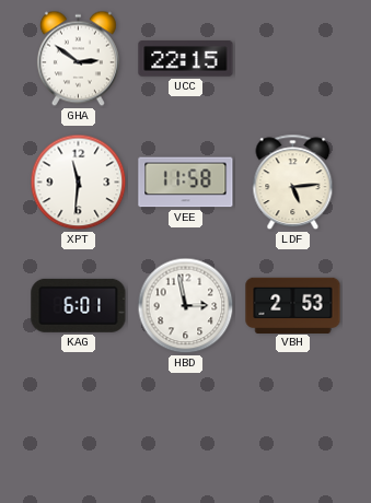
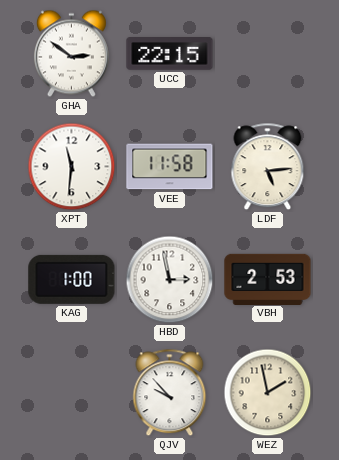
KAG: 6:01 -> 1:00
QJV: none -> 9:53
WEZ: none -> 1:58
